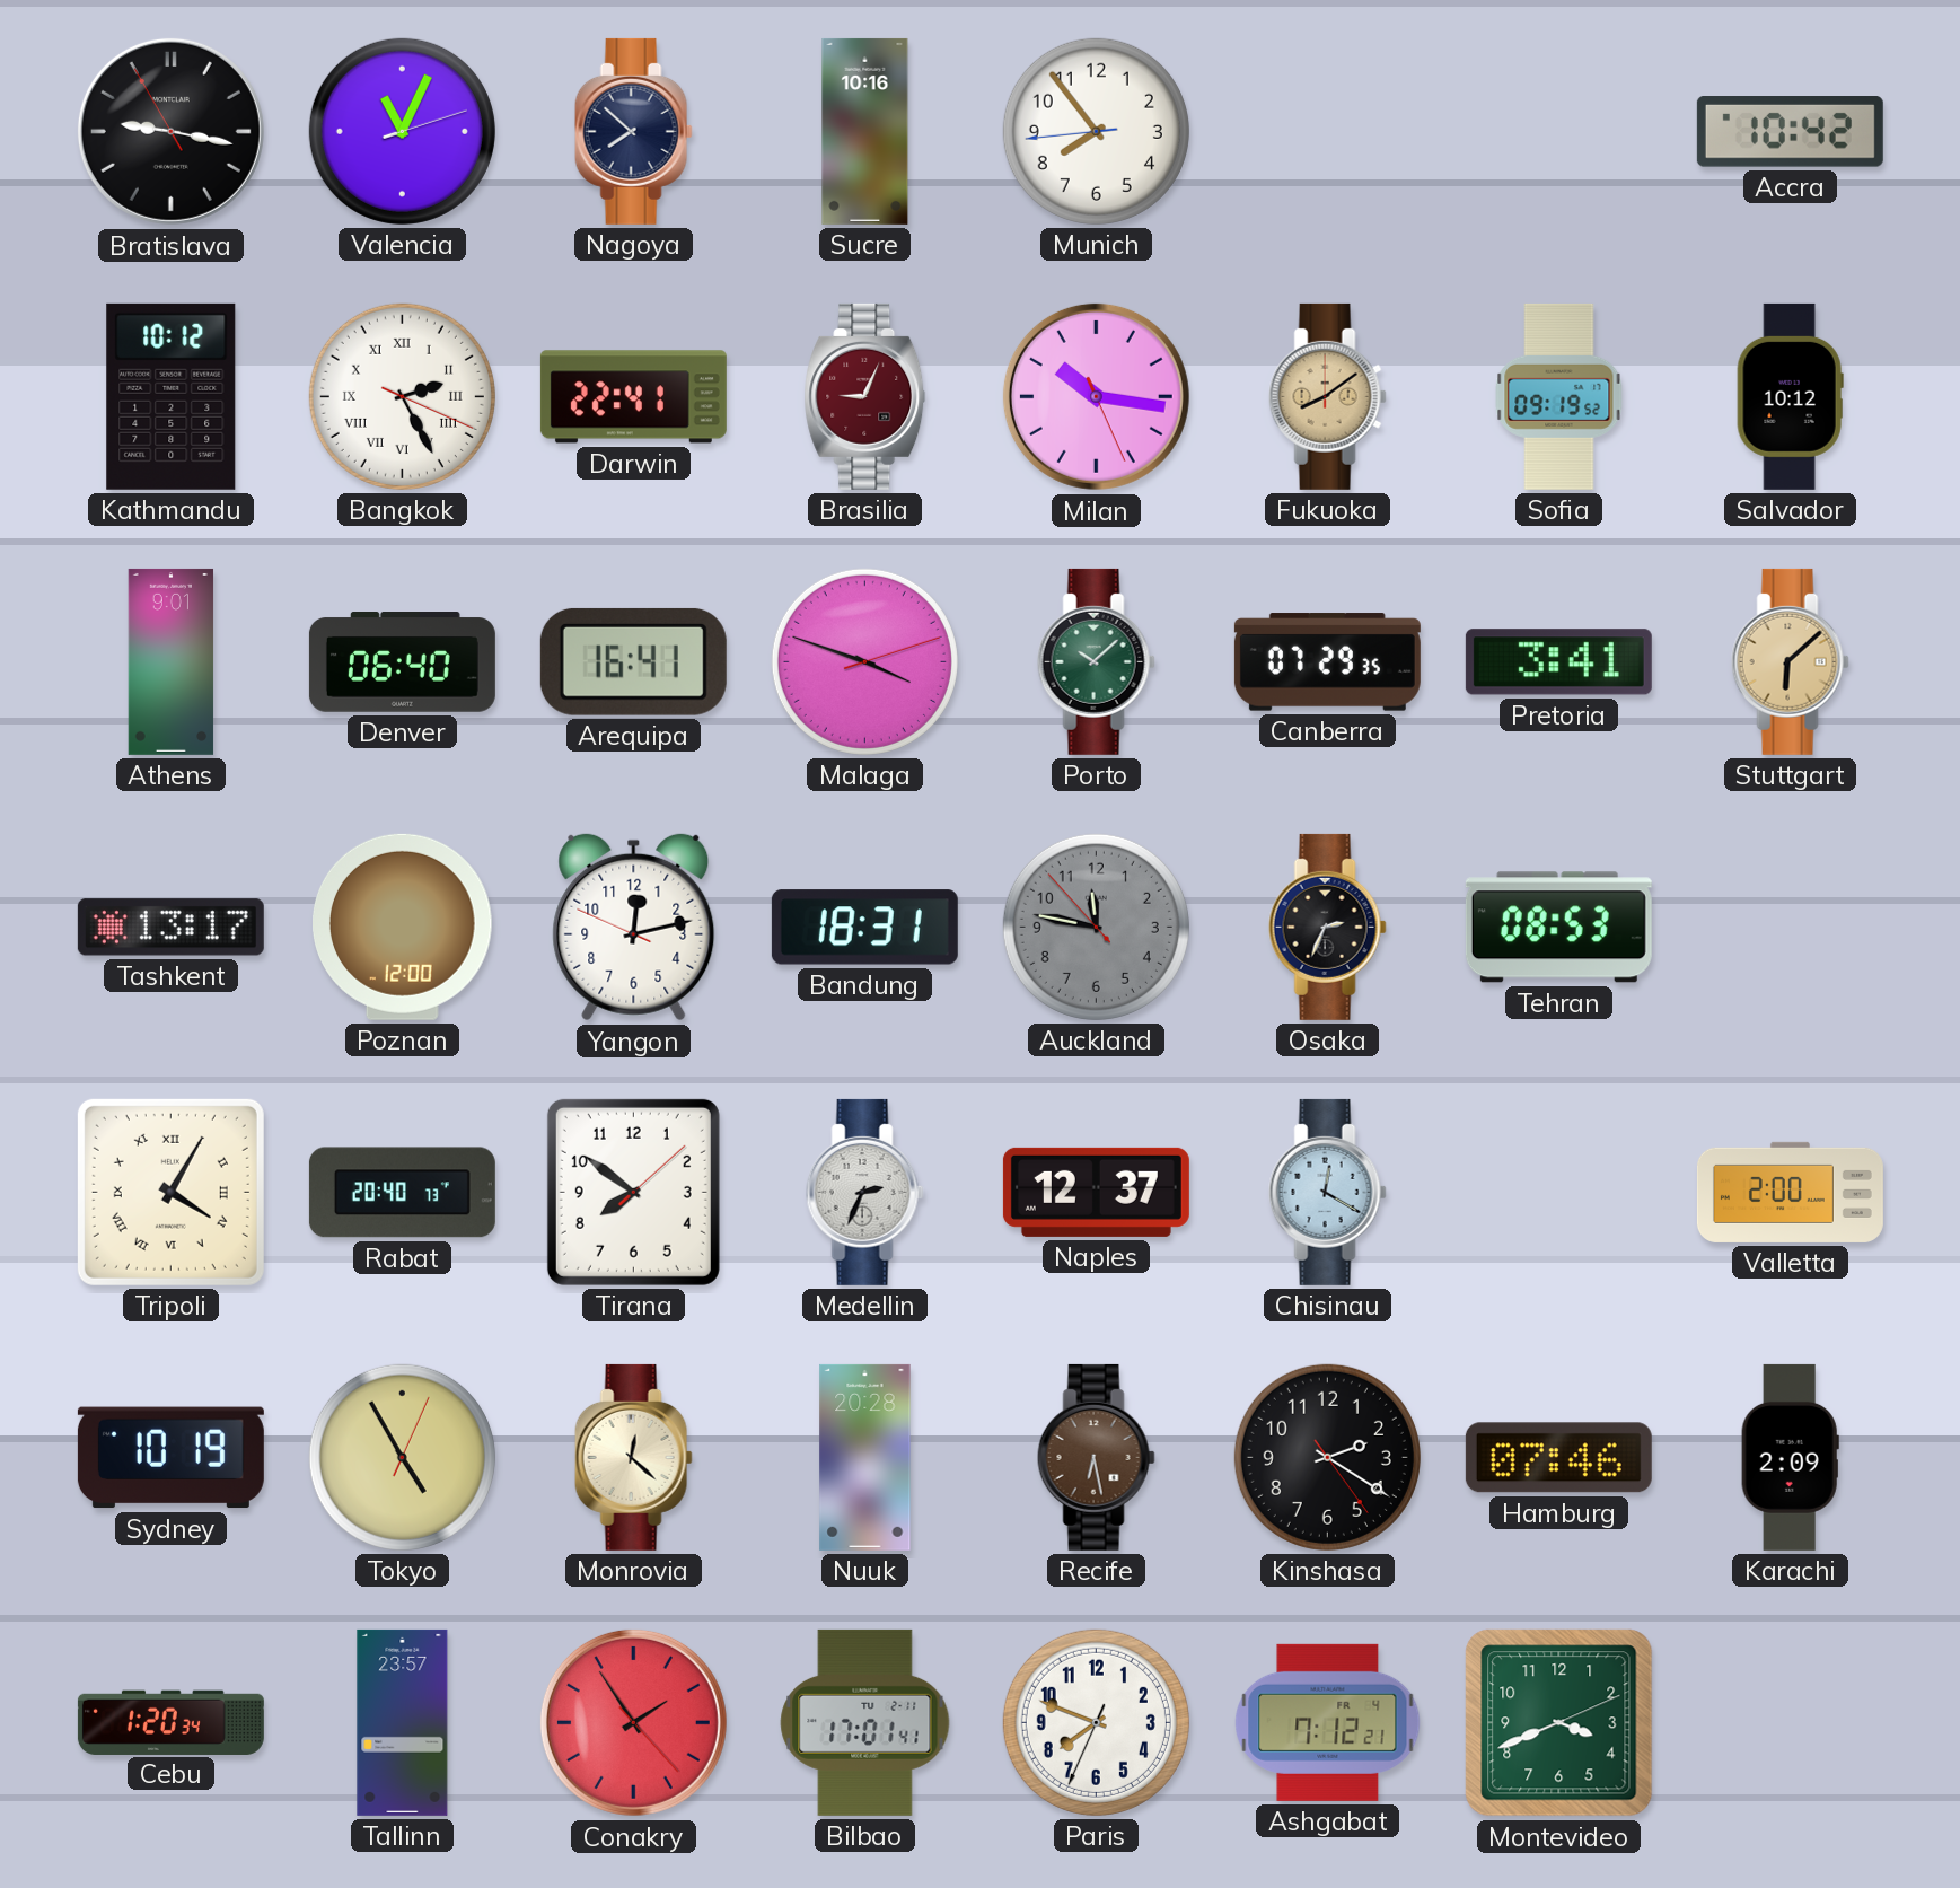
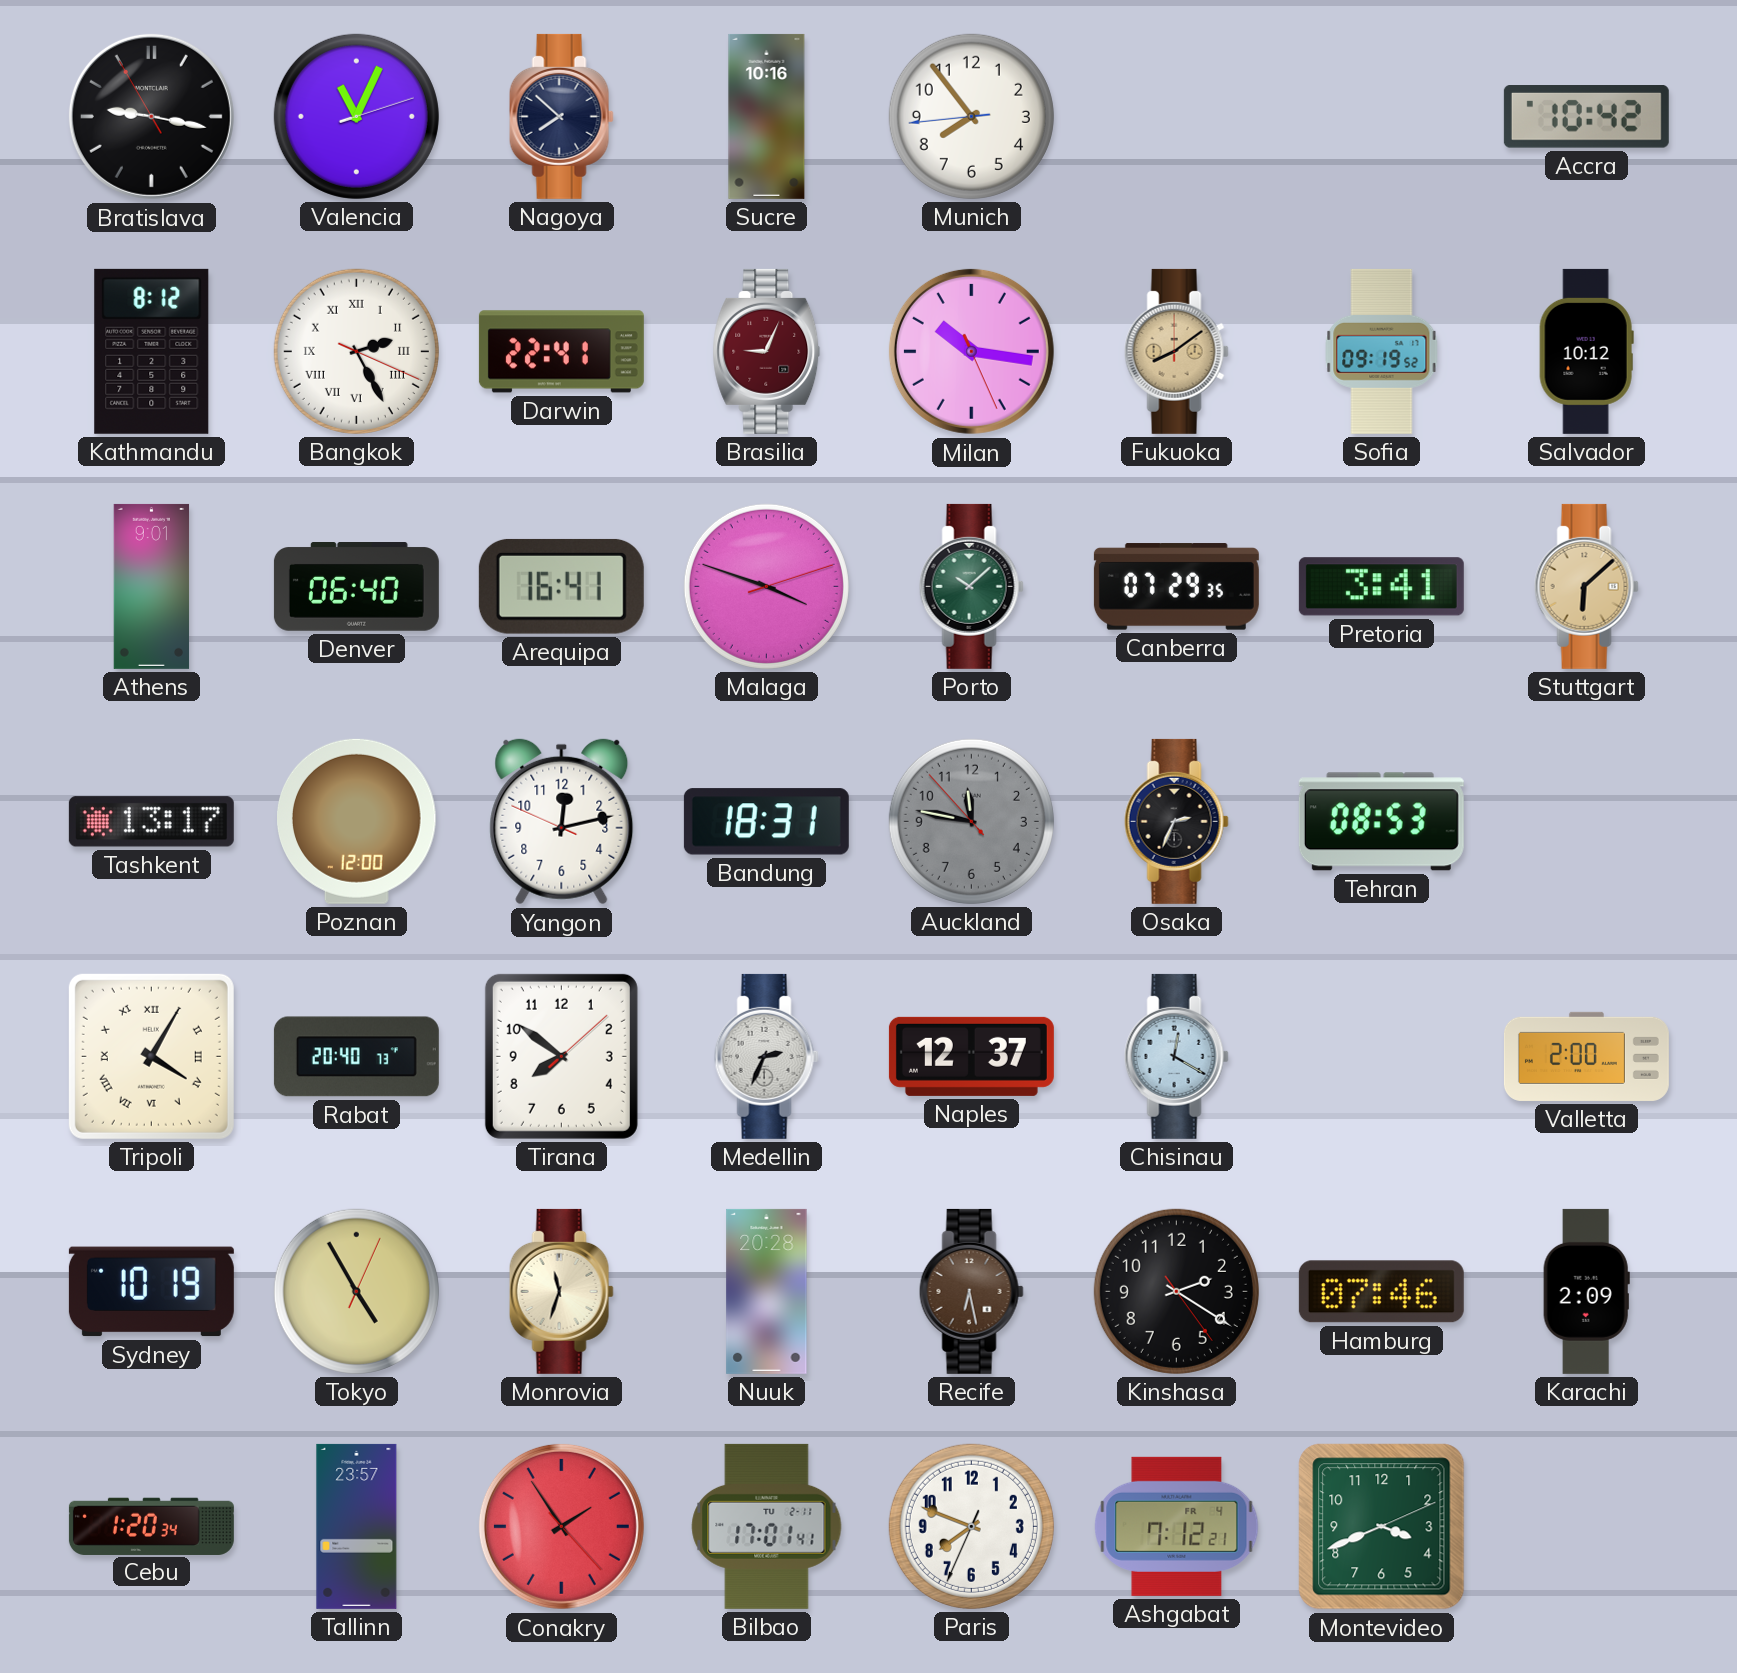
Kathmandu: 10:12 -> 8:12
Monrovia: 12:22 -> 11:33
